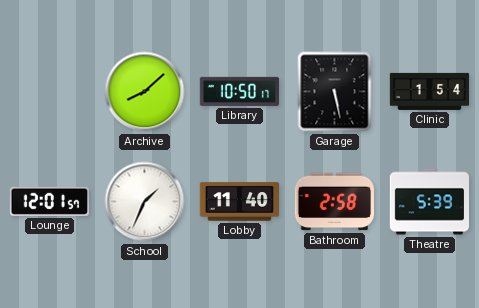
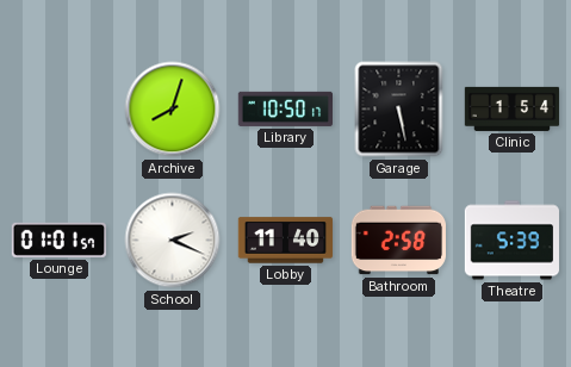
Archive: 8:08 -> 8:03
Lounge: 12:01 -> 01:01
School: 1:34 -> 2:19
